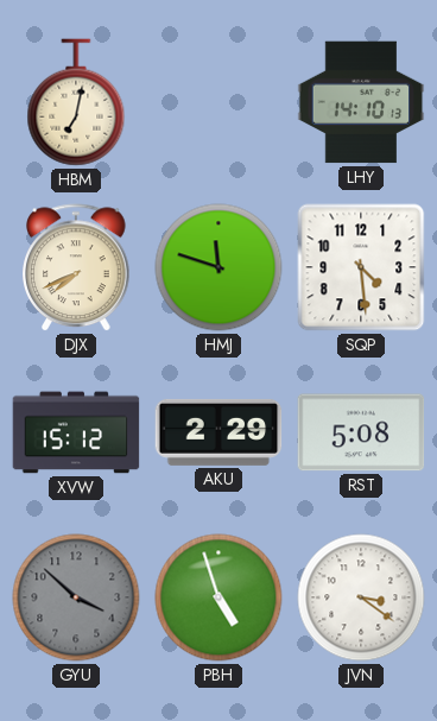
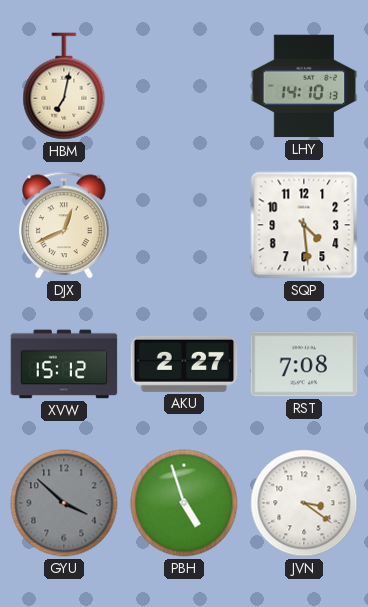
DJX: 7:41 -> 12:41
HMJ: 11:48 -> none
AKU: 2:29 -> 2:27
RST: 5:08 -> 7:08
